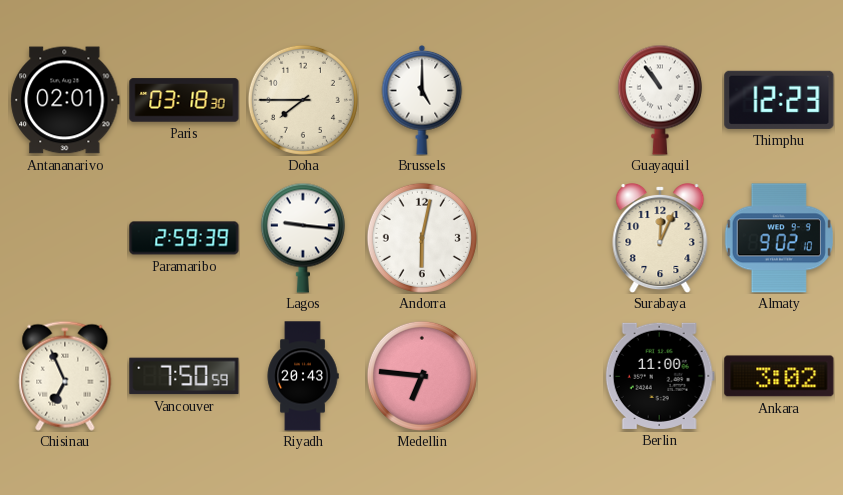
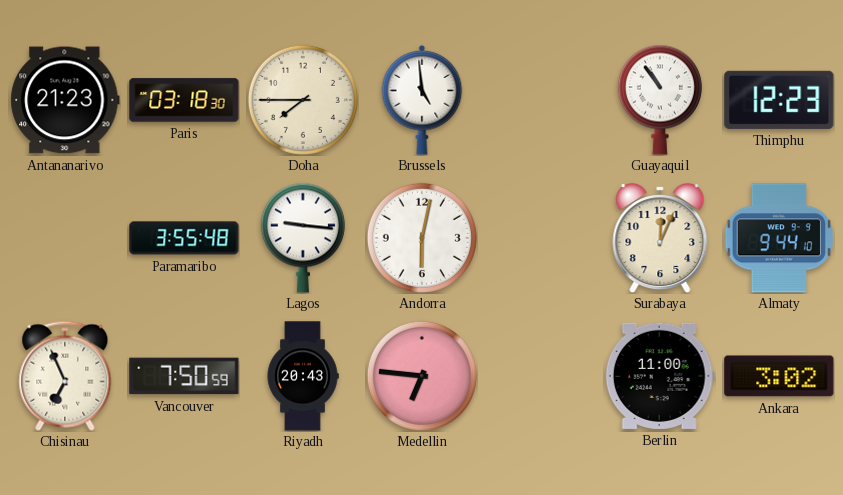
Antananarivo: 02:01 -> 21:23
Brussels: 5:00 -> 4:59
Paramaribo: 2:59 -> 3:55
Almaty: 9:02 -> 9:44
